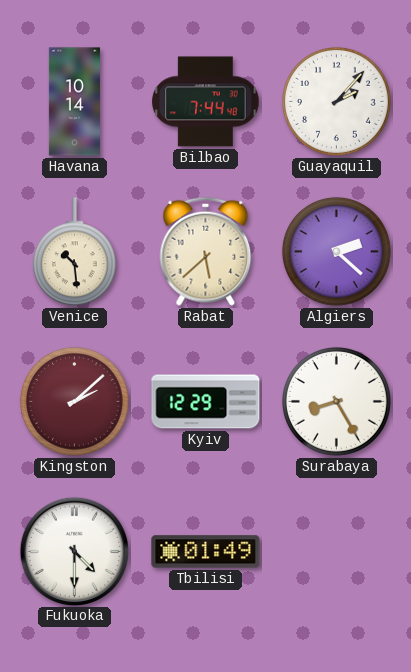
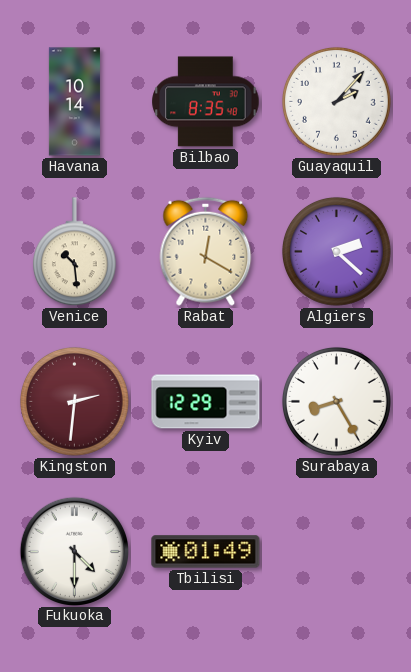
Bilbao: 7:44 -> 8:35
Rabat: 5:38 -> 12:20
Kingston: 2:08 -> 2:31
